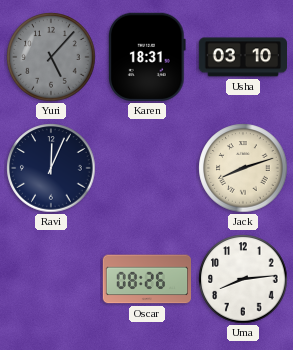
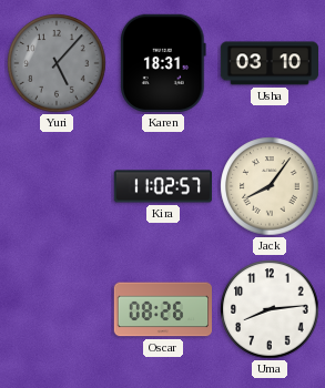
Ravi: 12:04 -> none
Kira: none -> 11:02
Jack: 8:12 -> 8:06
